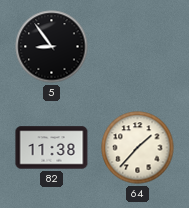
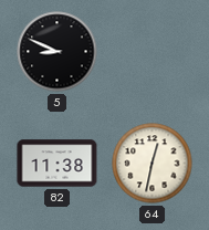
5: 8:54 -> 8:49
64: 1:37 -> 12:32
